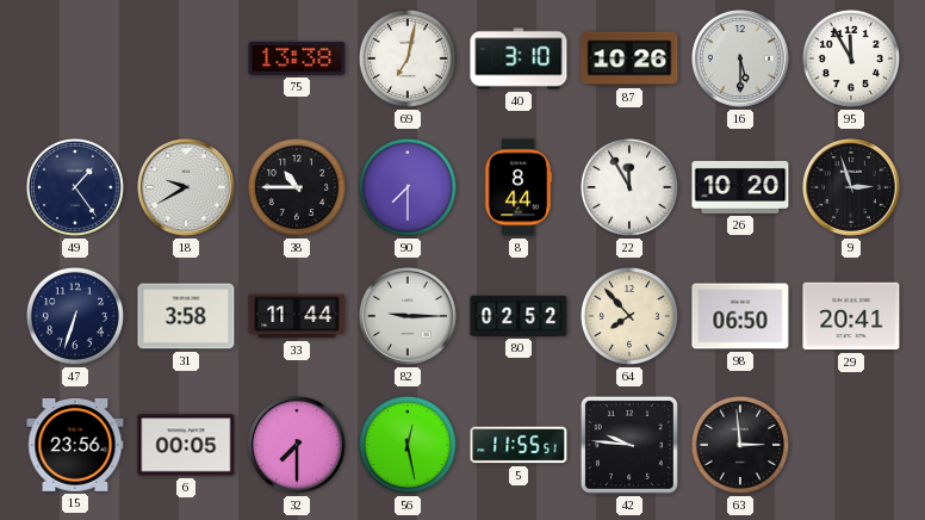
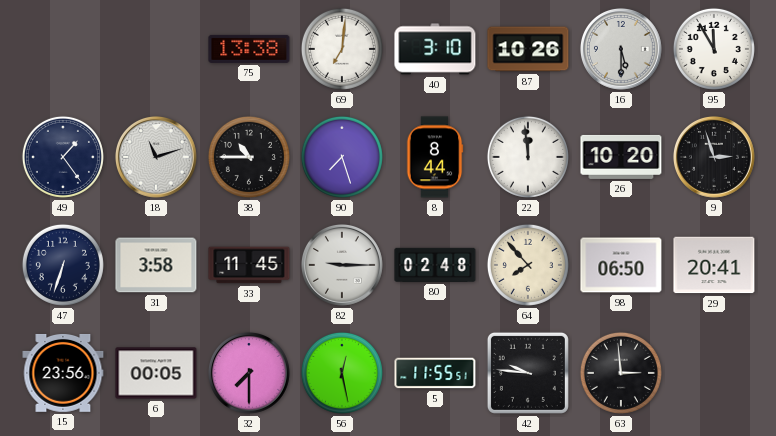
69: 7:02 -> 7:01
18: 9:40 -> 11:12
90: 7:30 -> 7:27
22: 11:55 -> 11:59
33: 11:44 -> 11:45
80: 02:52 -> 02:48
